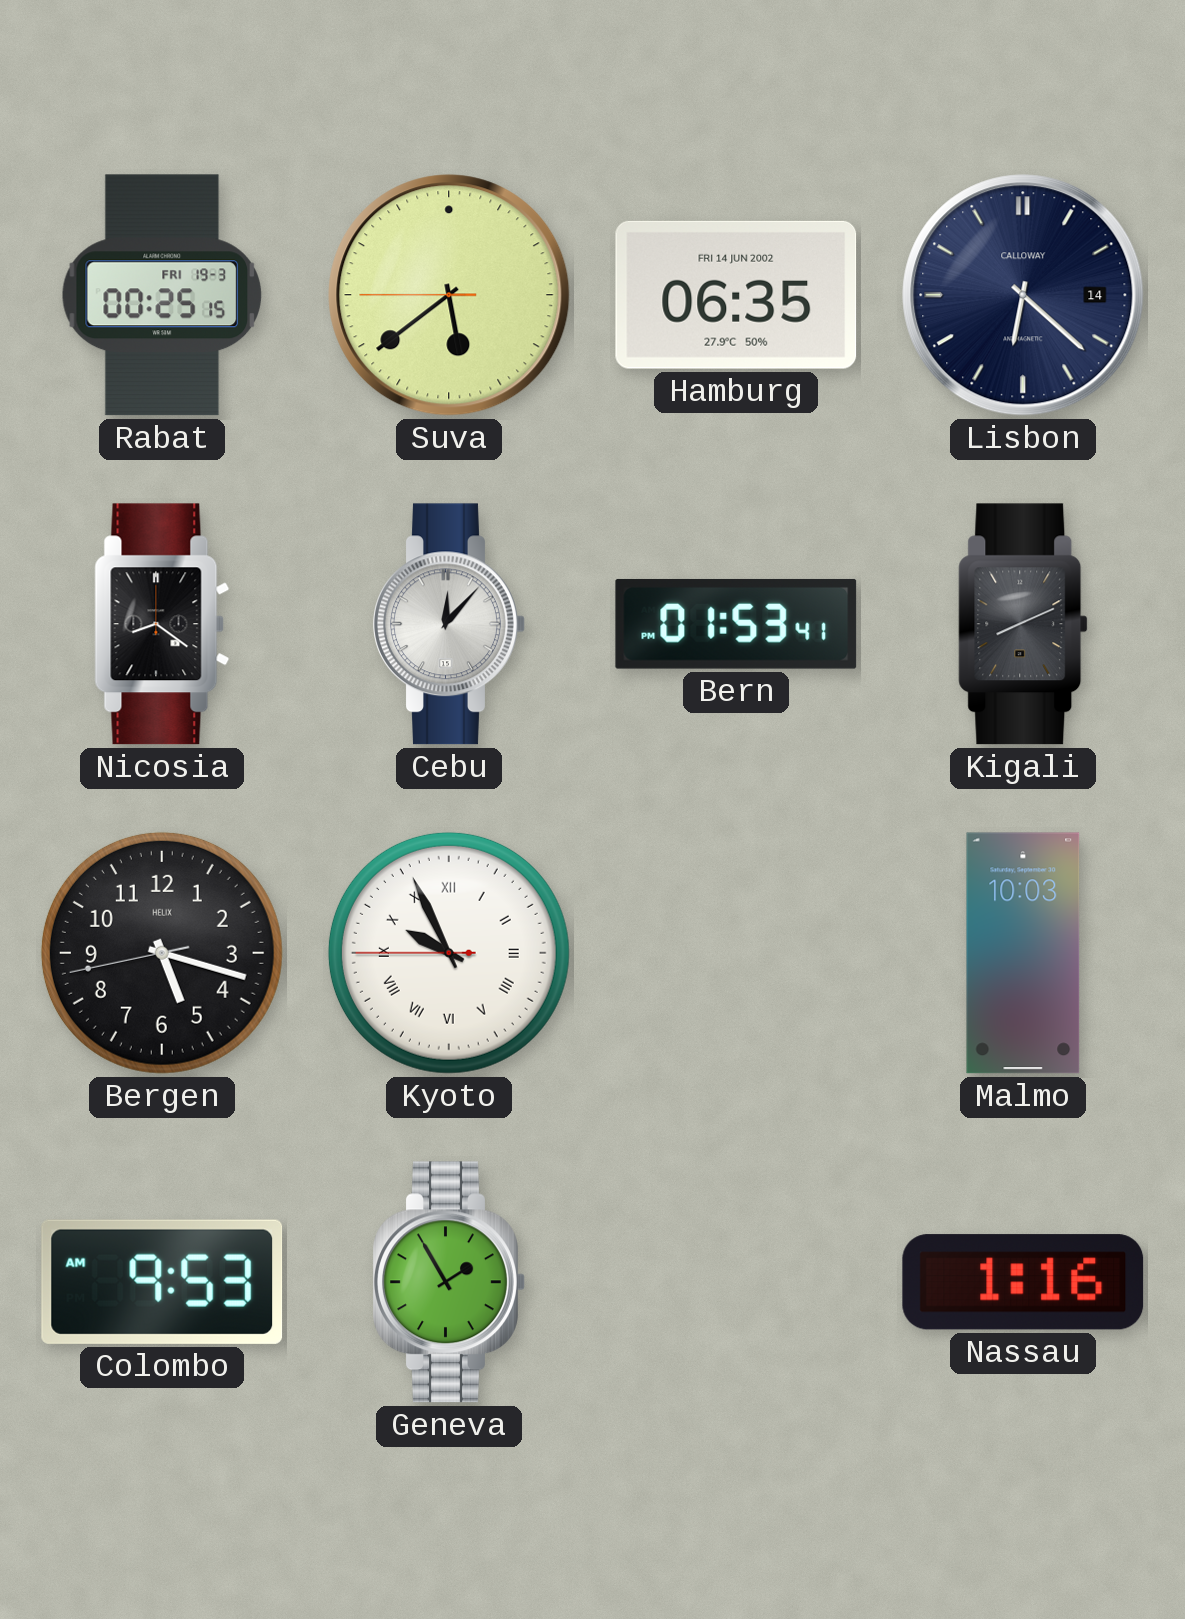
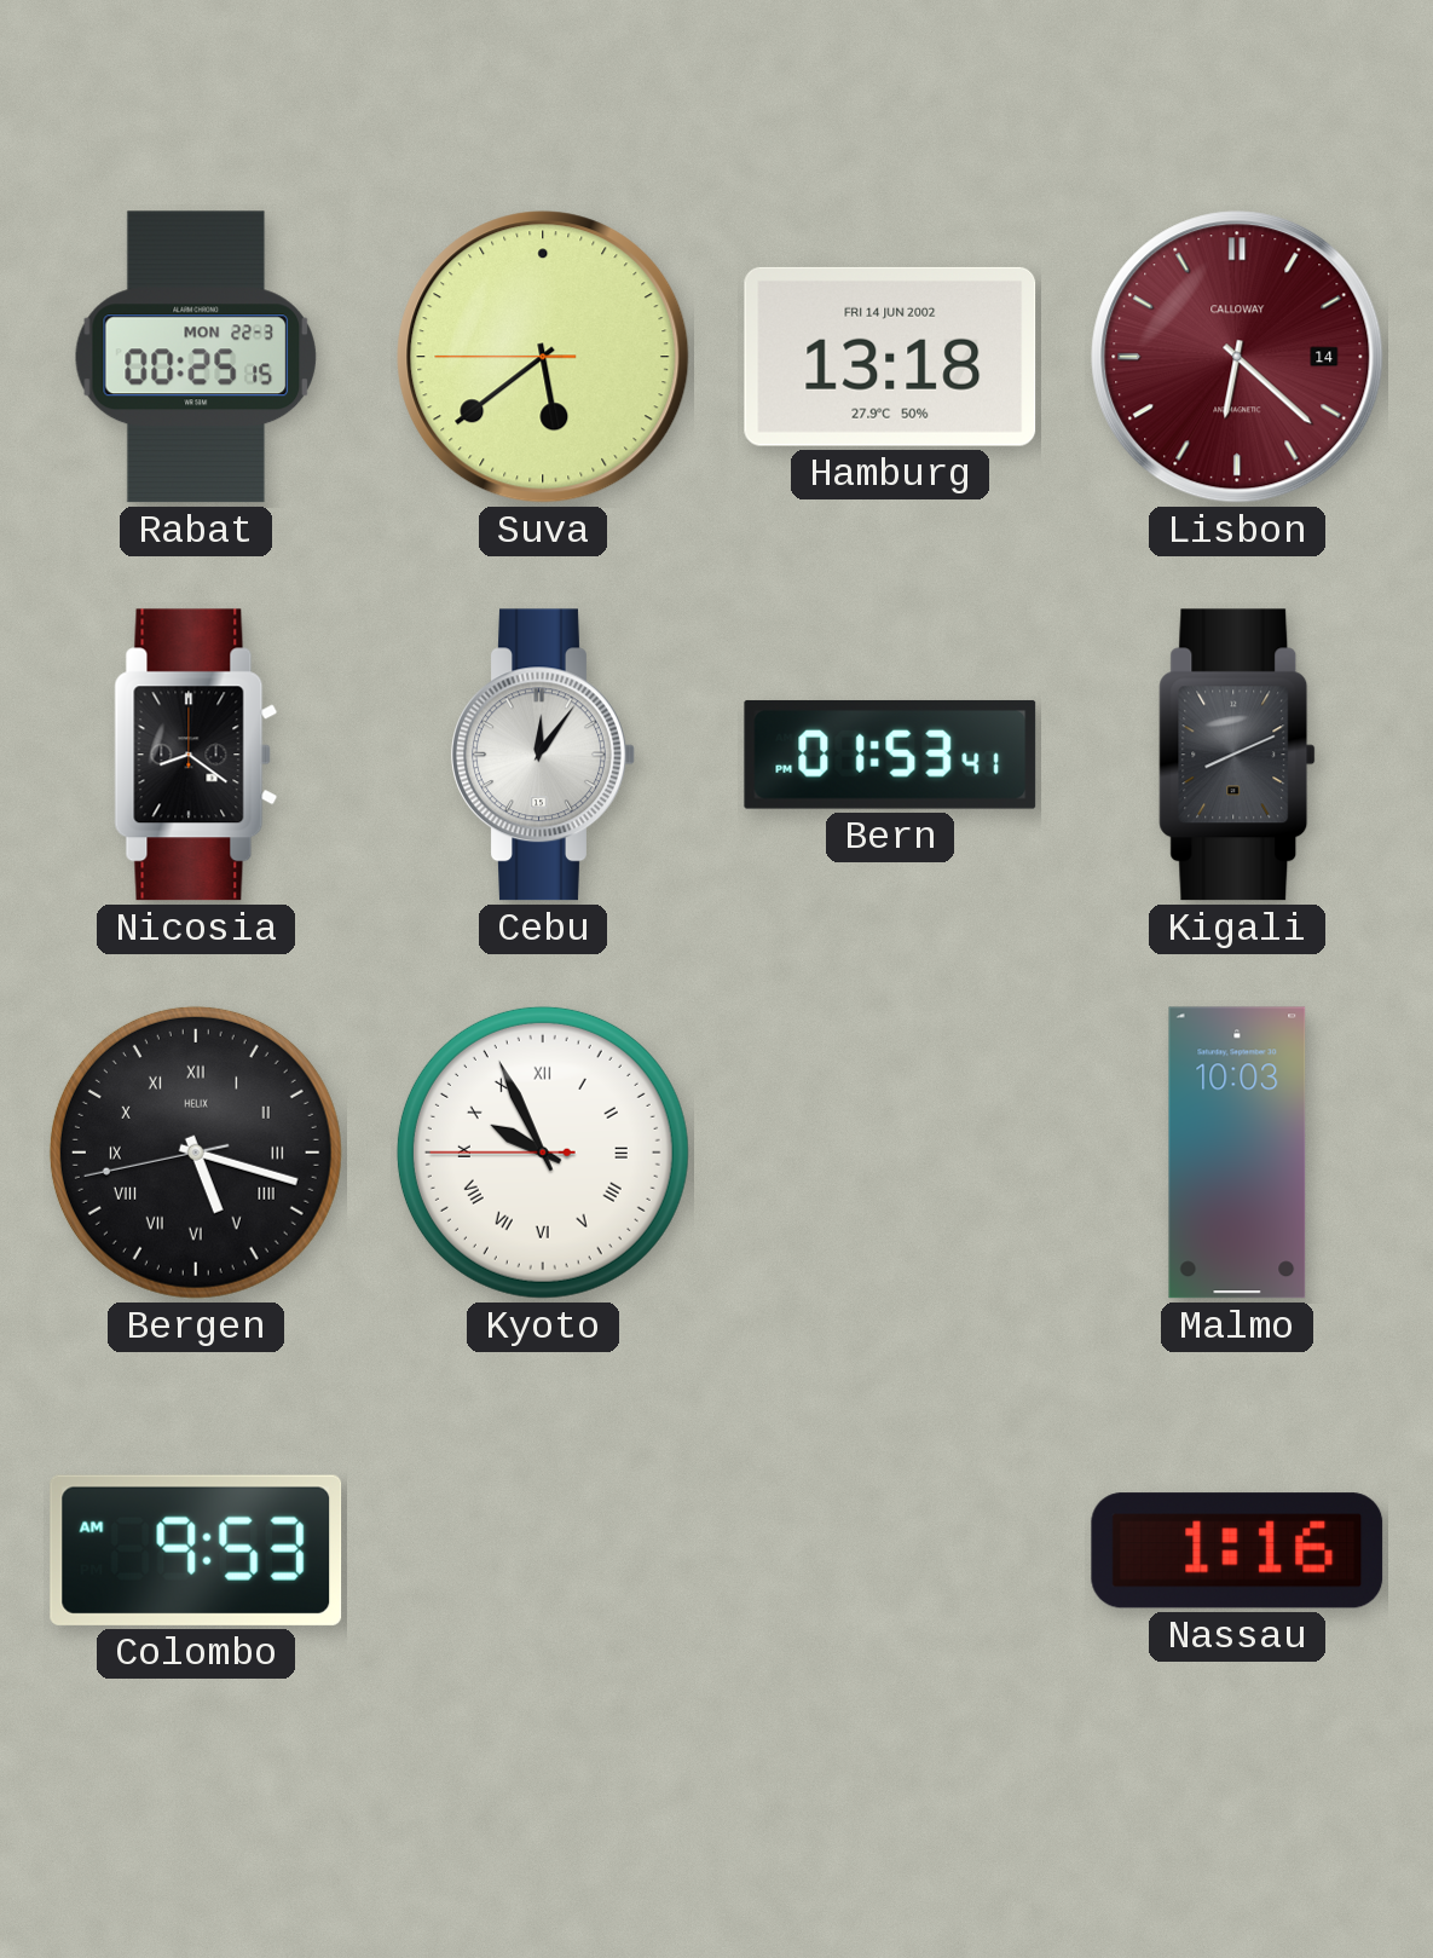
Rabat date: FRI 19-3 -> MON 22-3
Hamburg: 06:35 -> 13:18
Lisbon dial: navy -> burgundy
Cebu: 12:07 -> 12:06
Bergen numerals: Arabic -> Roman
Geneva: 1:55 -> none
